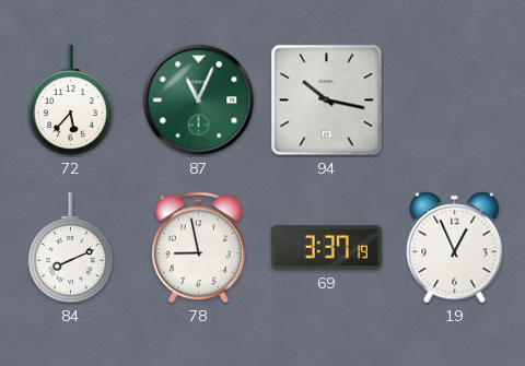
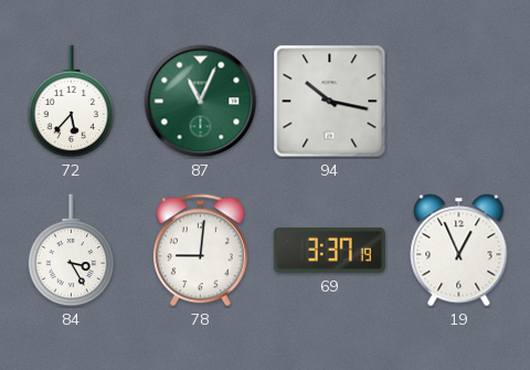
84: 8:11 -> 3:25
78: 8:58 -> 9:01
